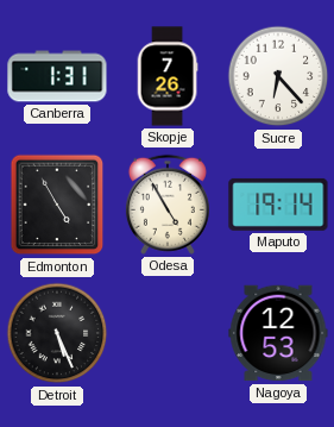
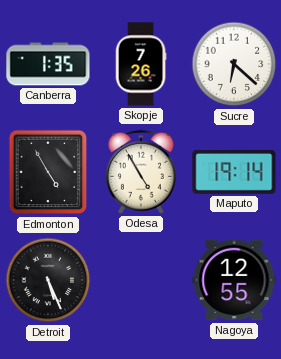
Canberra: 1:31 -> 1:35
Sucre: 6:23 -> 6:22
Nagoya: 12:53 -> 12:55
